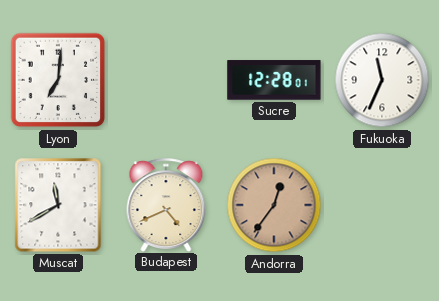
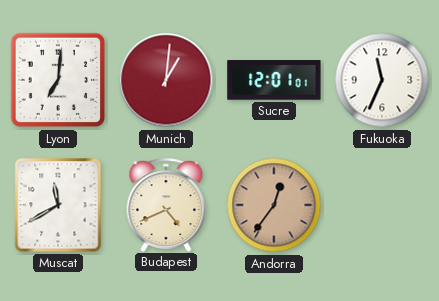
Munich: none -> 1:01
Sucre: 12:28 -> 12:01
